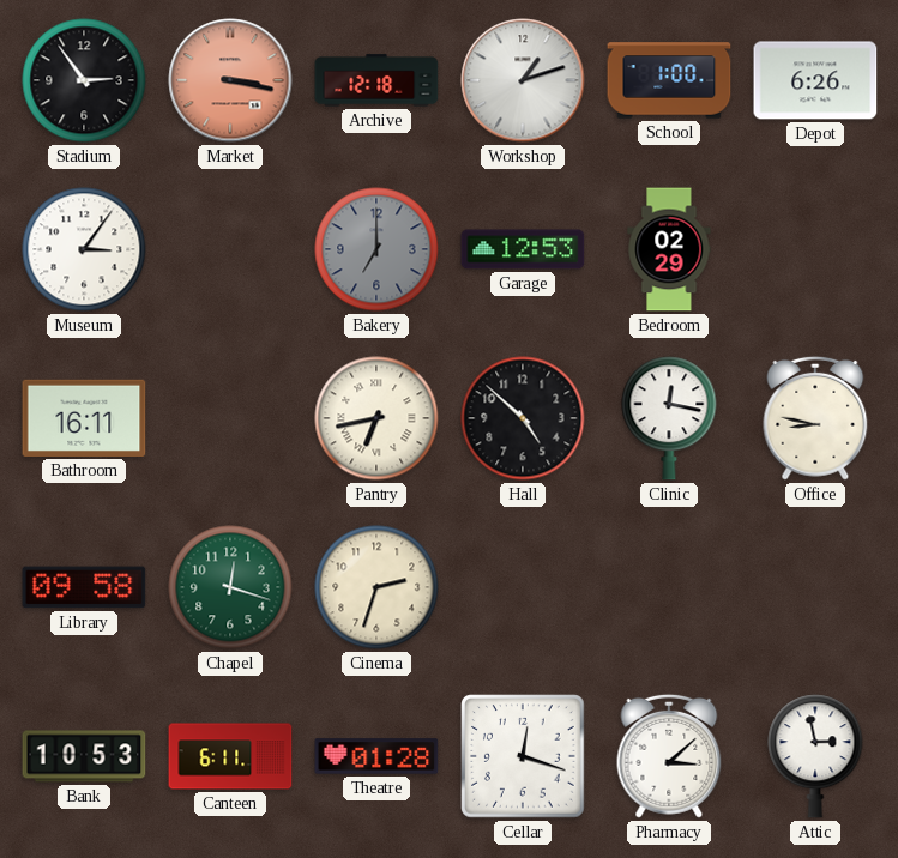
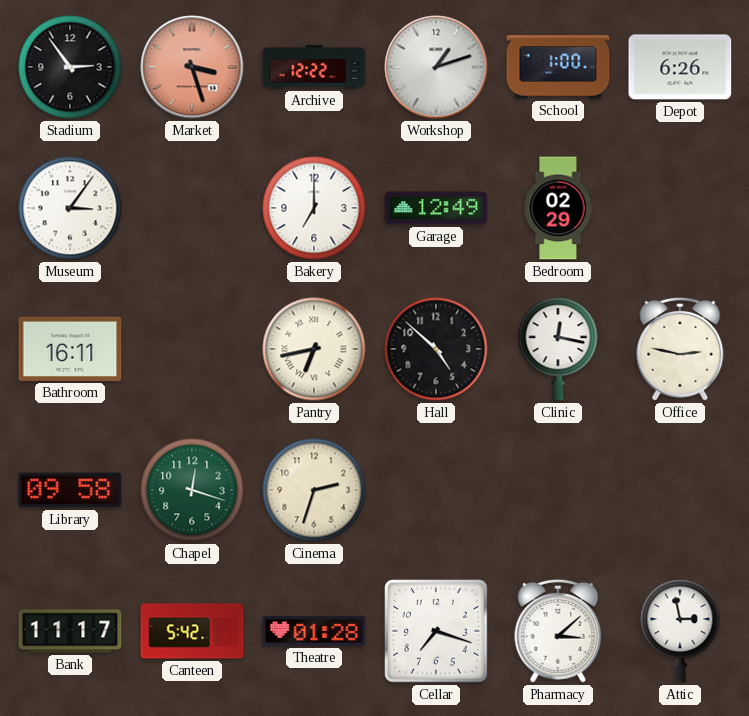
Market: 3:17 -> 3:27
Archive: 12:18 -> 12:22
Bakery dial: grey -> white
Garage: 12:53 -> 12:49
Office: 8:47 -> 2:47
Bank: 10:53 -> 11:17
Canteen: 6:11 -> 5:42
Cellar: 12:18 -> 7:18
